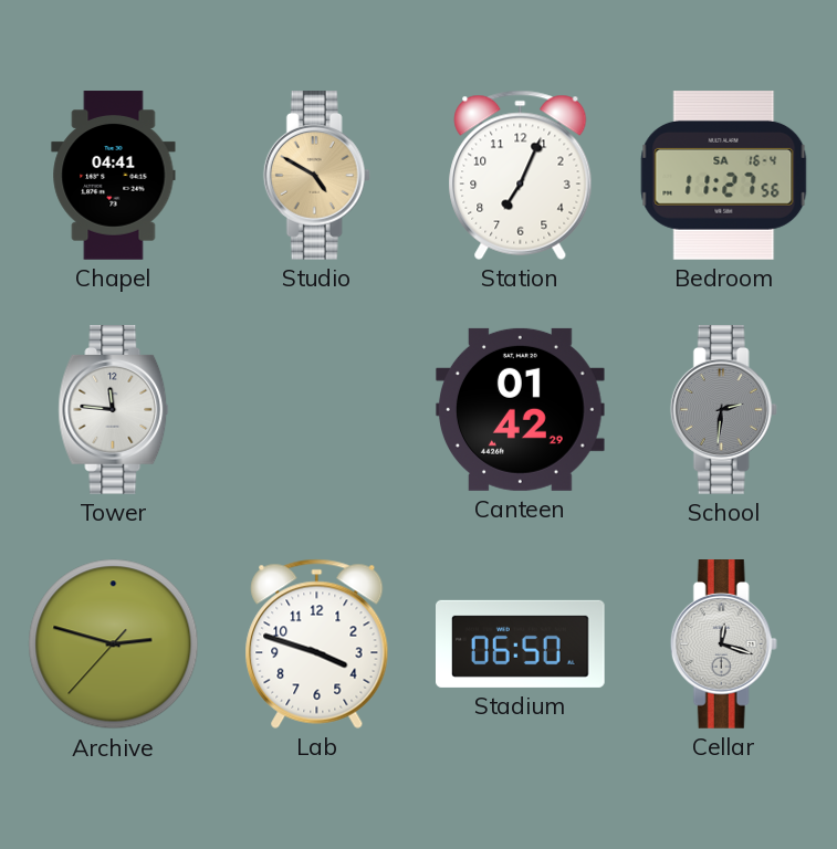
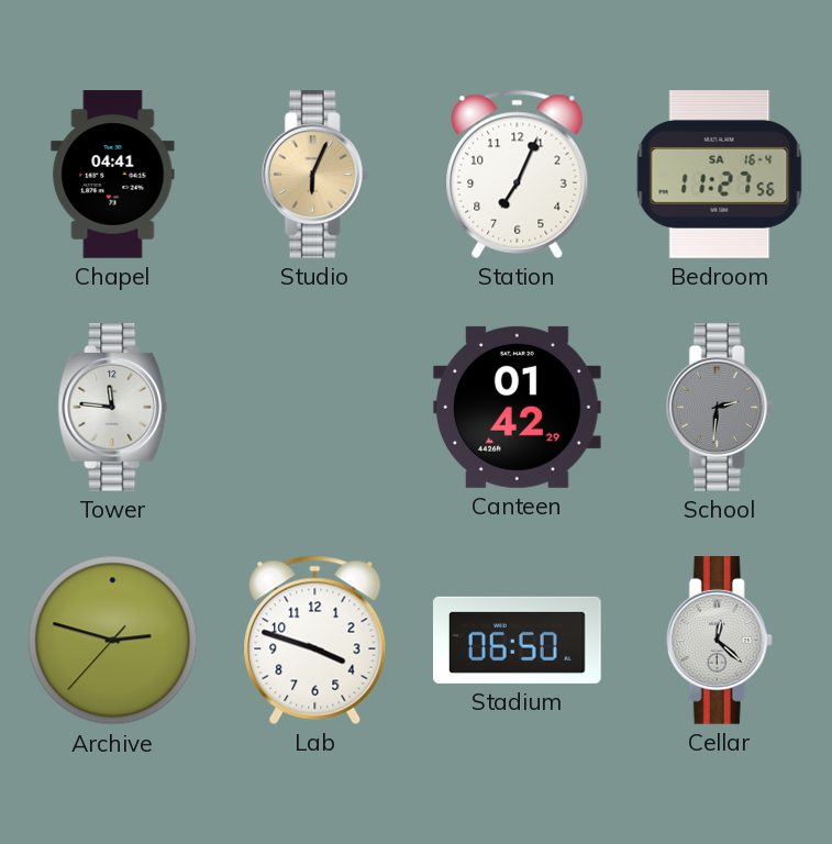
Studio: 4:50 -> 6:04
Cellar: 12:18 -> 12:22
